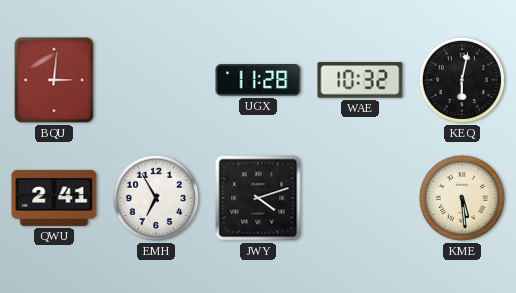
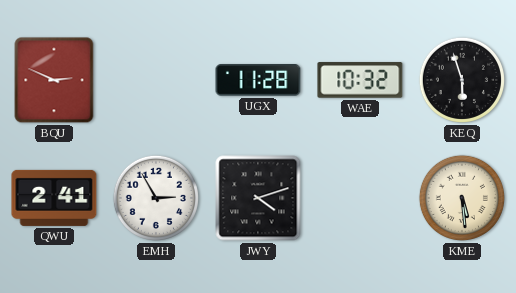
BQU: 3:01 -> 2:49
KEQ: 6:02 -> 5:57
EMH: 6:55 -> 2:55
